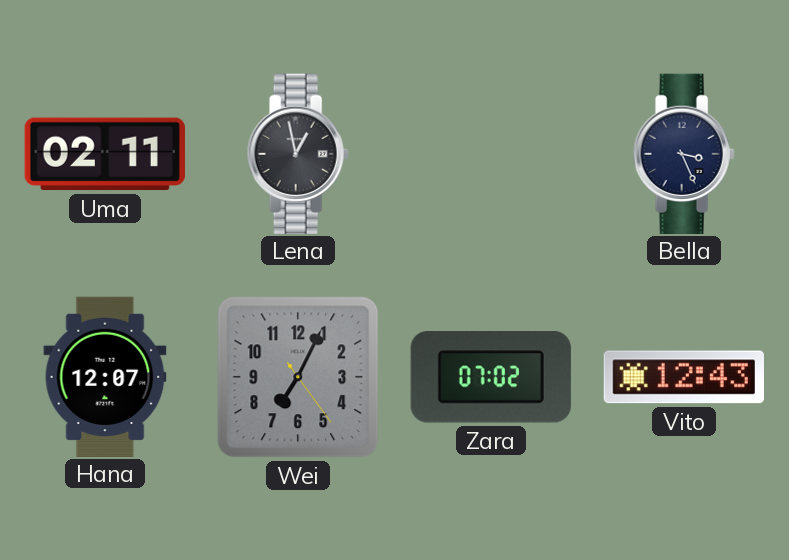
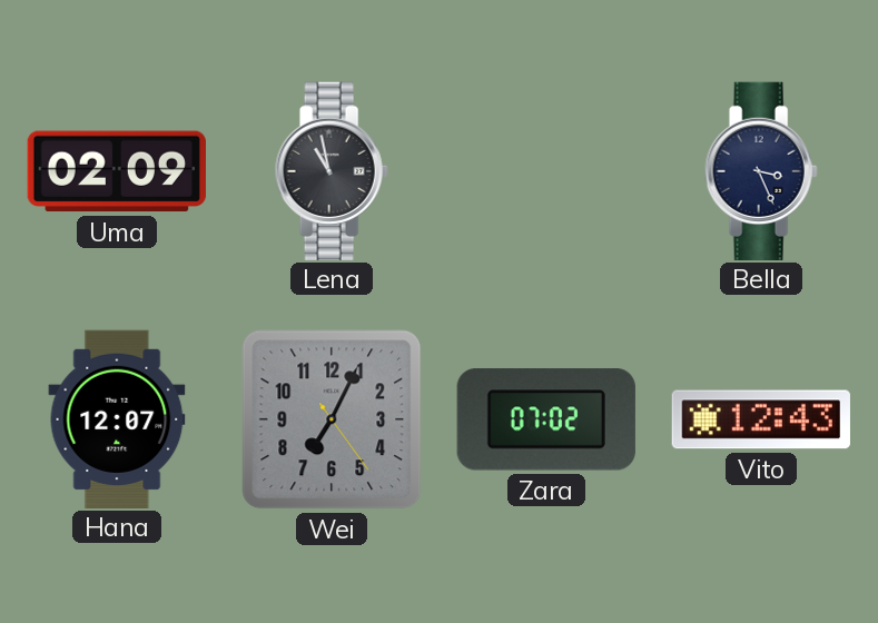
Uma: 02:11 -> 02:09
Lena: 12:58 -> 10:58
